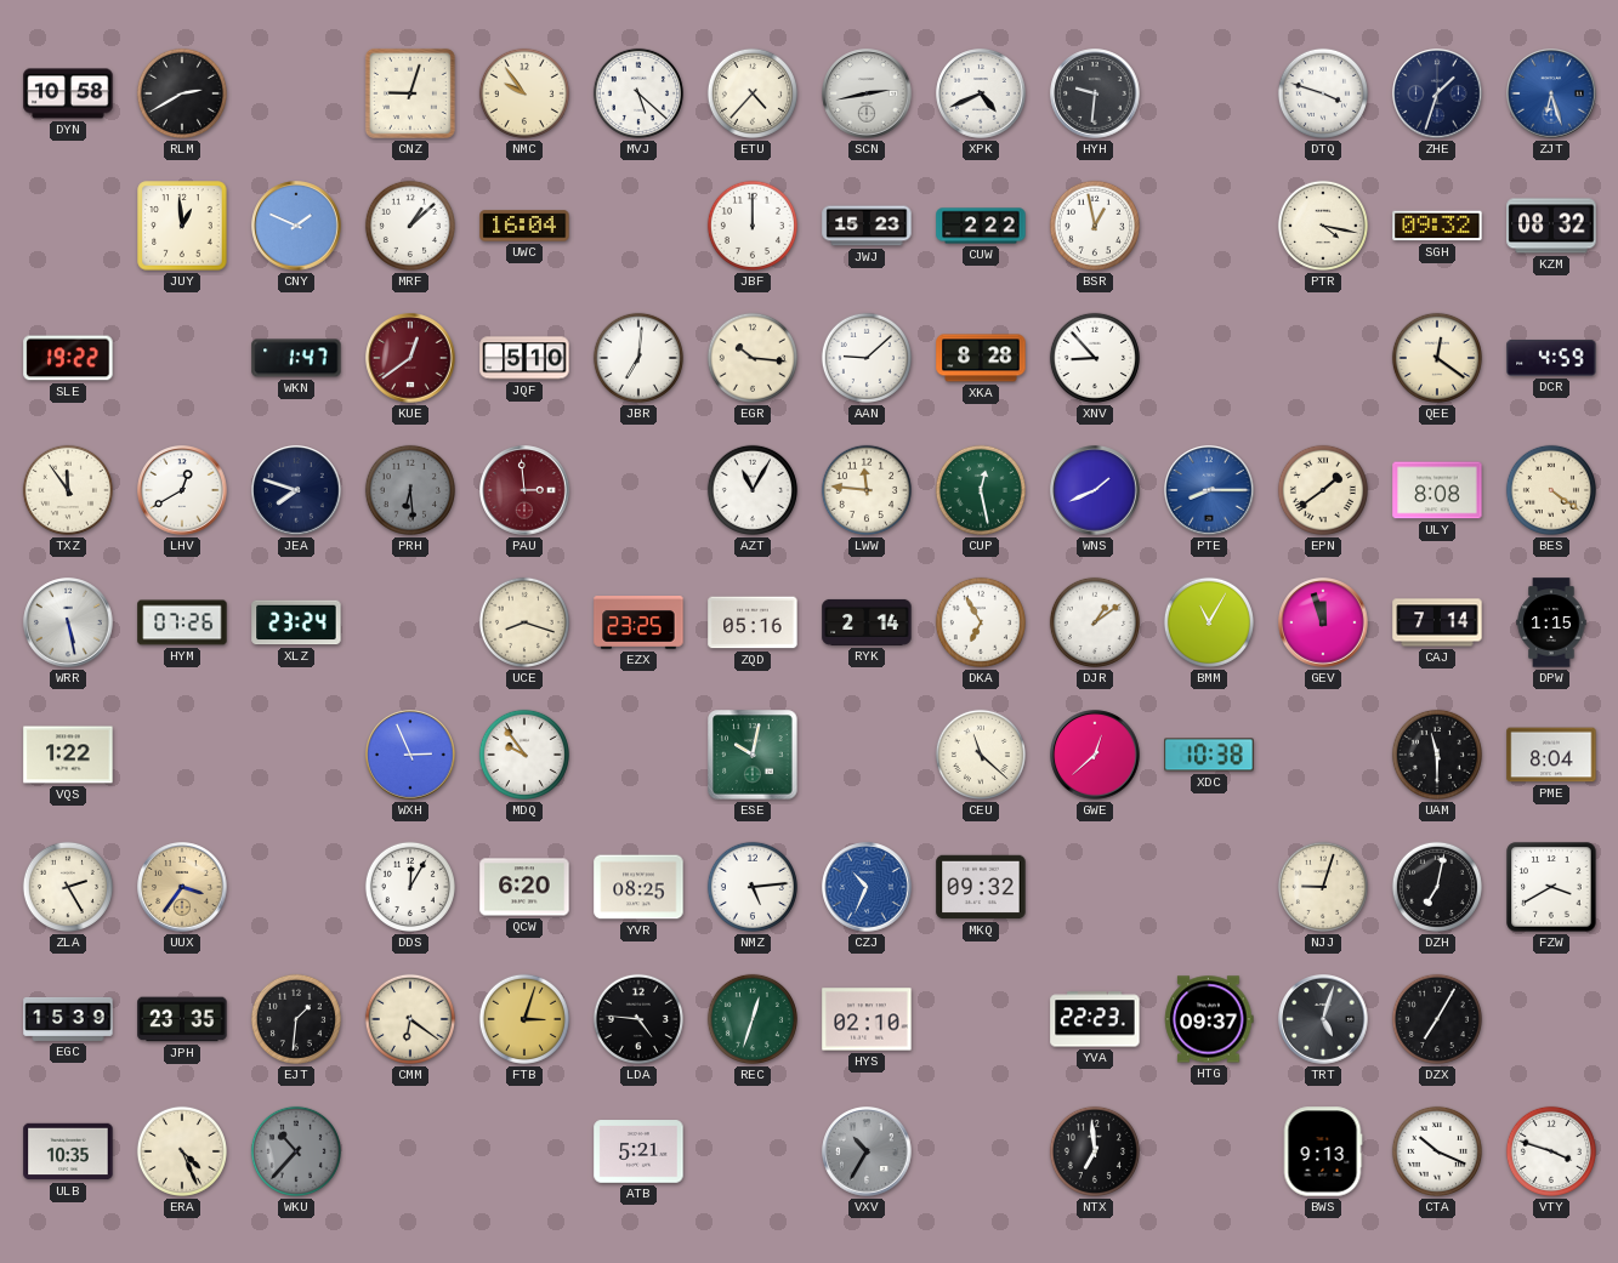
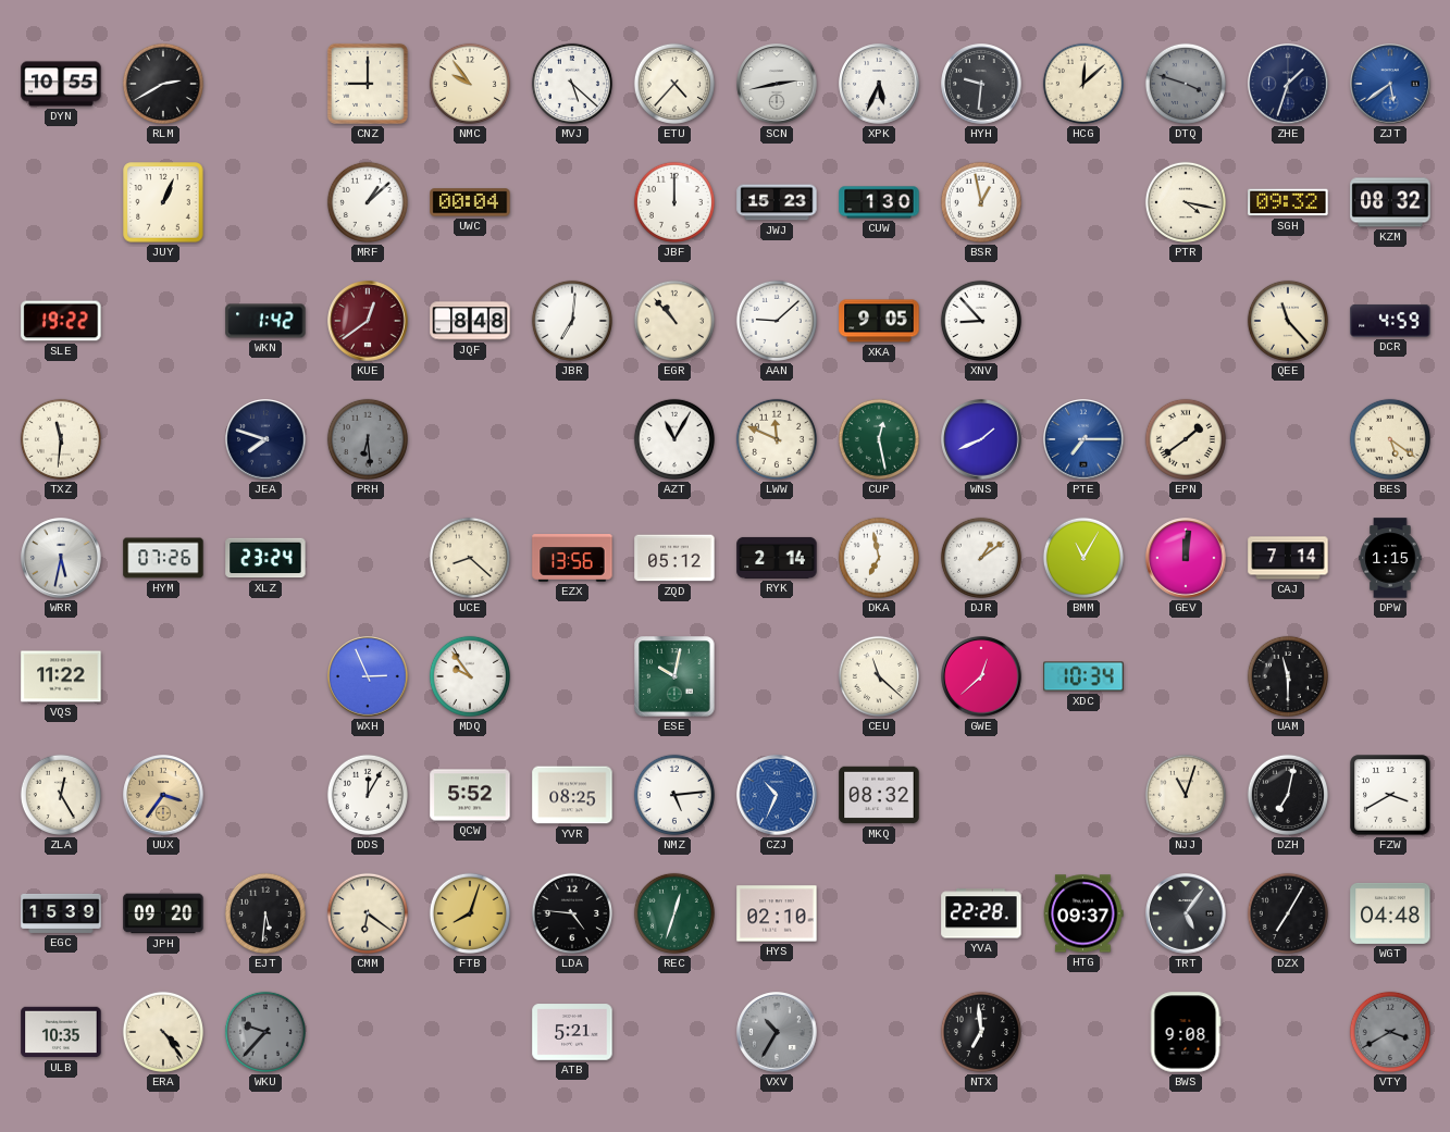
DYN: 10:58 -> 10:55
CNZ: 9:03 -> 9:00
XPK: 4:41 -> 5:34
HCG: none -> 12:08
DTQ dial: white -> grey
ZJT: 6:27 -> 5:39
JUY: 12:59 -> 1:04
CNY: 1:49 -> none
UWC: 16:04 -> 00:04
CUW: 2:22 -> 1:30
WKN: 1:47 -> 1:42
JQF: 5:10 -> 8:48
EGR: 10:16 -> 10:53
XKA: 8:28 -> 9:05
QEE: 12:21 -> 11:23
TXZ: 11:54 -> 11:31
LHV: 12:40 -> none
PAU: 2:59 -> none
LWW: 11:46 -> 11:49
PTE: 8:15 -> 7:15
ULY: 8:08 -> none
BES: 4:21 -> 5:21
WRR: 5:28 -> 5:32
UCE: 8:18 -> 8:22
EZX: 23:25 -> 13:56
ZQD: 05:16 -> 05:12
DKA: 6:55 -> 6:58
GEV: 11:57 -> 12:01
VQS: 1:22 -> 11:22
XDC: 10:38 -> 10:34
PME: 8:04 -> none
ZLA: 2:25 -> 12:25
QCW: 6:20 -> 5:52
MKQ: 09:32 -> 08:32
NJJ: 9:03 -> 11:03
JPH: 23:35 -> 09:20
EJT: 1:31 -> 5:31
FTB: 3:03 -> 8:03
YVA: 22:23 -> 22:28
TRT: 5:03 -> 5:06
WGT: none -> 04:48
ERA: 4:26 -> 4:24
WKU: 10:37 -> 9:37
BWS: 9:13 -> 9:08
CTA: 10:19 -> none
VTY: 3:48 -> 3:40
VTY dial: white -> grey
